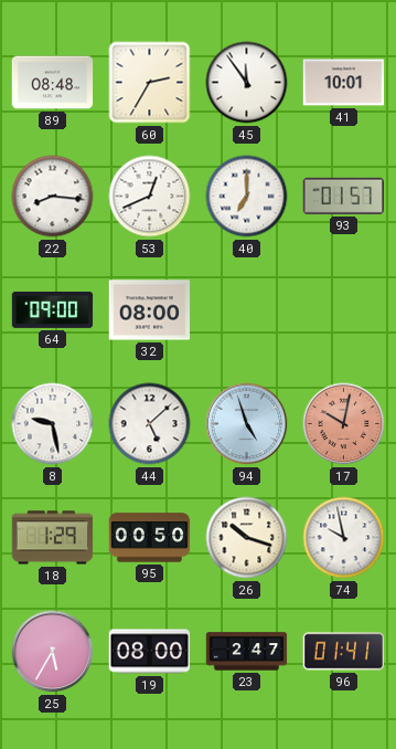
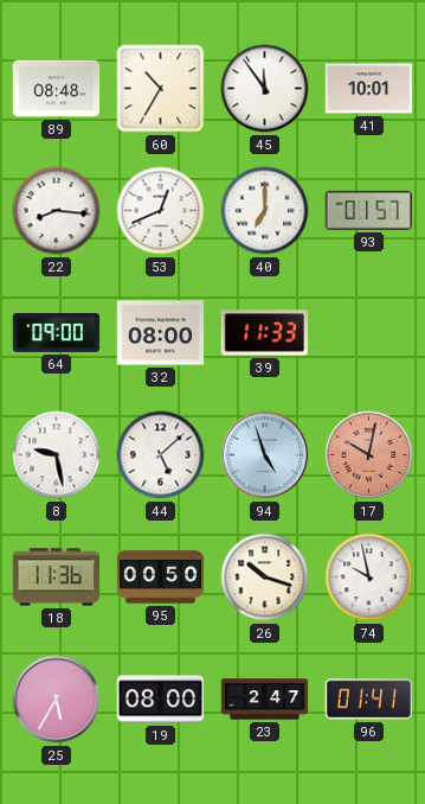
60: 2:35 -> 10:35
39: none -> 11:33
18: 1:29 -> 11:36
